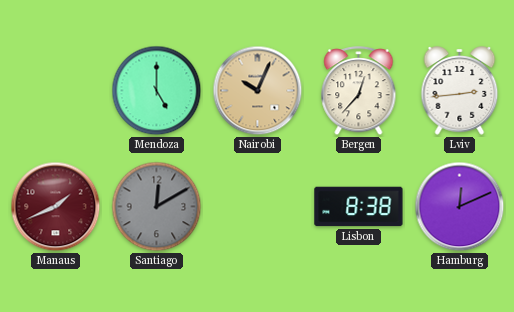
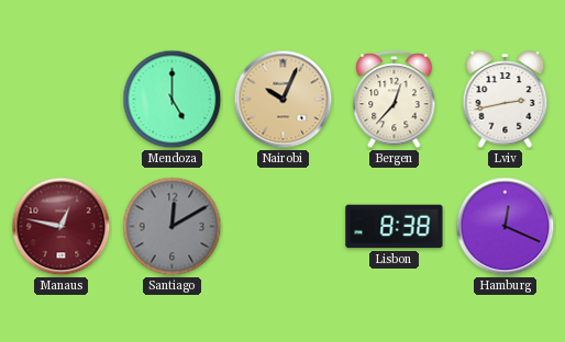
Lviv: 2:44 -> 2:43
Manaus: 1:41 -> 12:47
Hamburg: 12:11 -> 12:19
